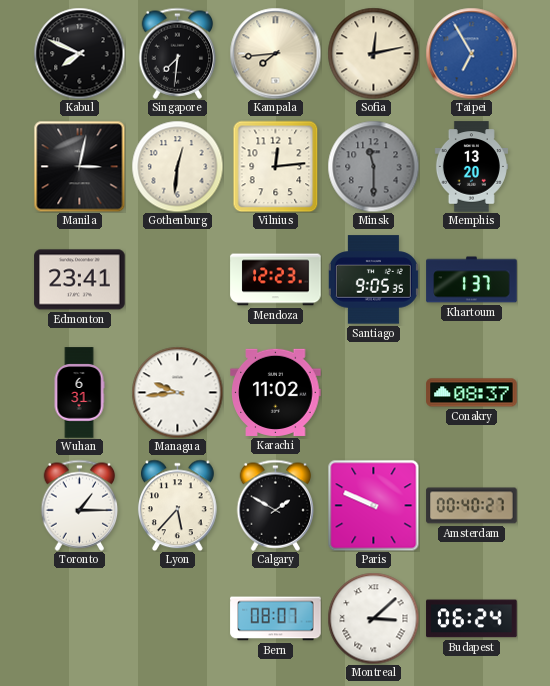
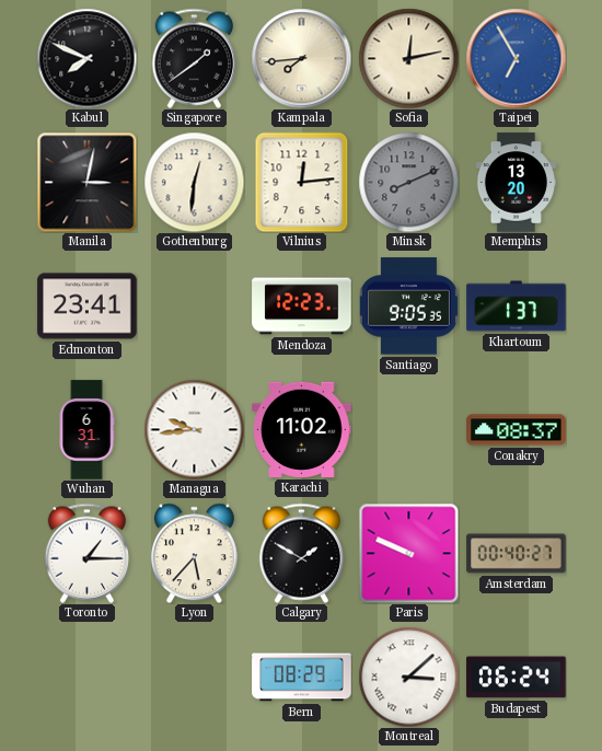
Singapore: 7:31 -> 1:39
Minsk: 11:30 -> 8:11
Bern: 08:07 -> 08:29
